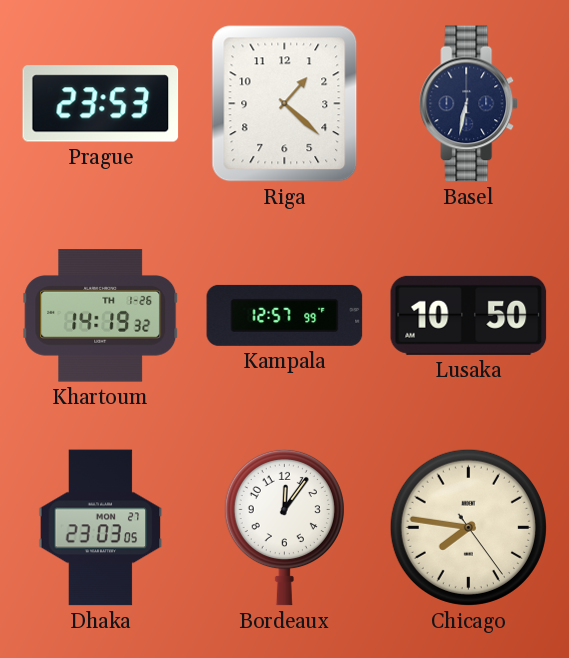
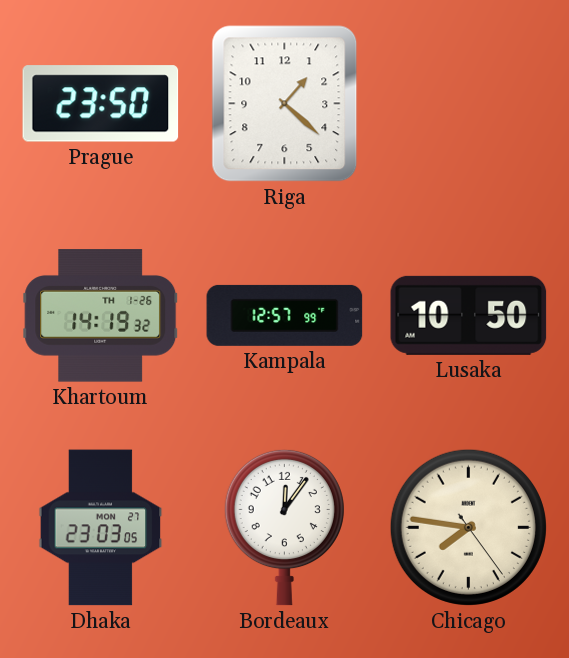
Prague: 23:53 -> 23:50
Basel: 6:32 -> none
